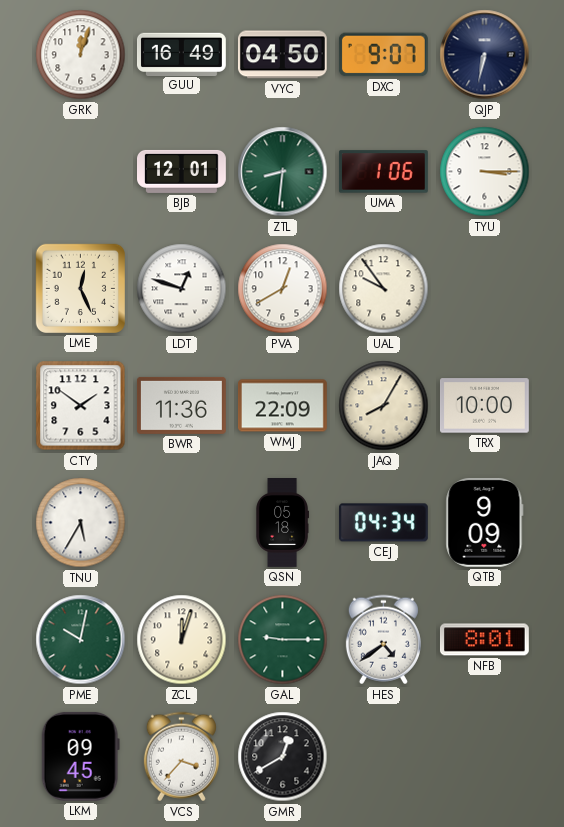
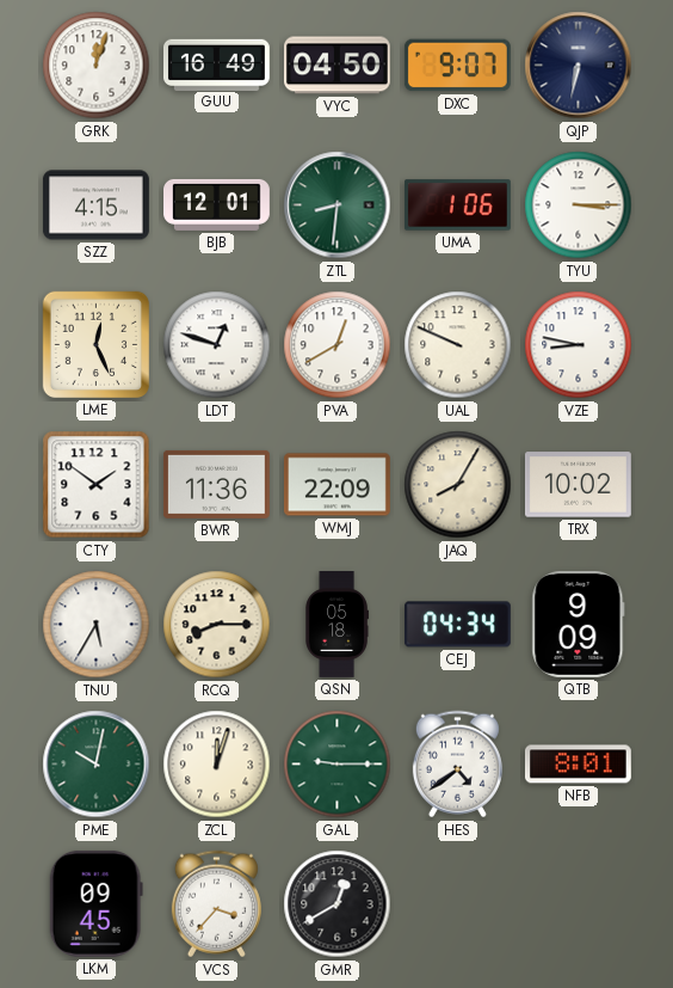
SZZ: none -> 4:15
UAL: 9:54 -> 9:49
VZE: none -> 8:47
TRX: 10:00 -> 10:02
RCQ: none -> 8:15
